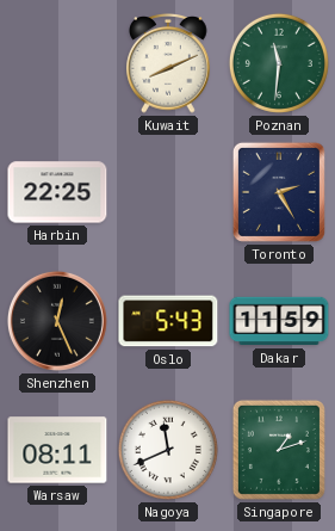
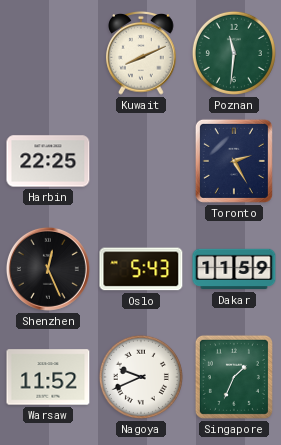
Warsaw: 08:11 -> 11:52
Nagoya: 11:41 -> 9:41
Singapore: 1:12 -> 1:34
